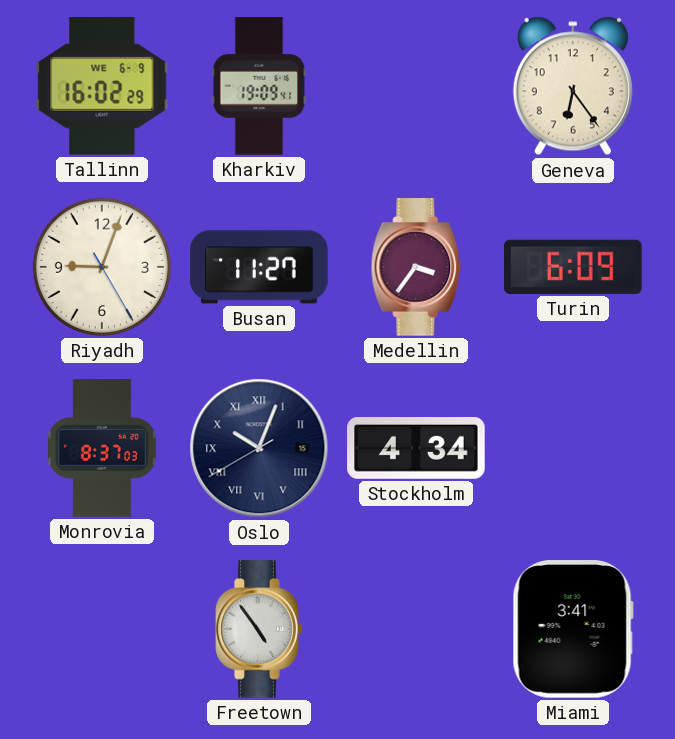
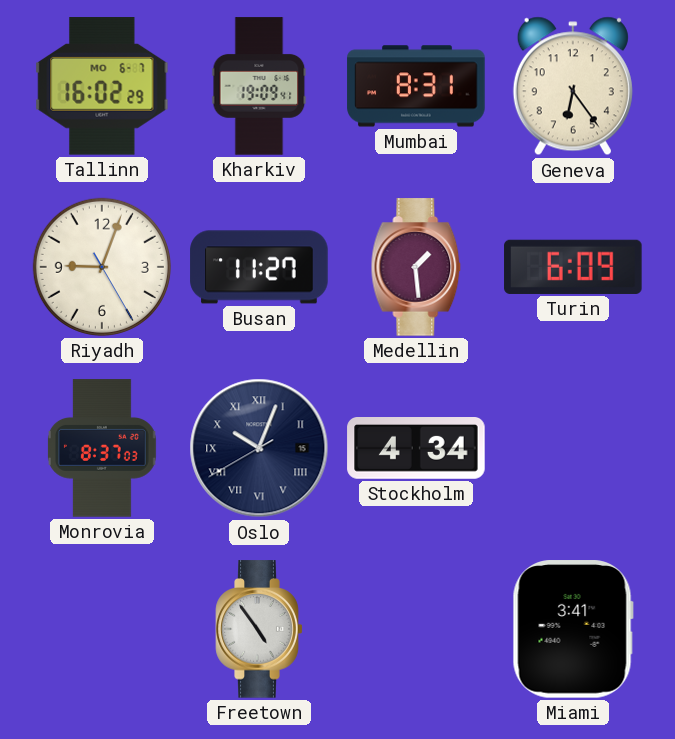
Tallinn date: WE 6-9 -> MO 6-7
Mumbai: none -> 8:31
Medellin: 3:36 -> 1:29
